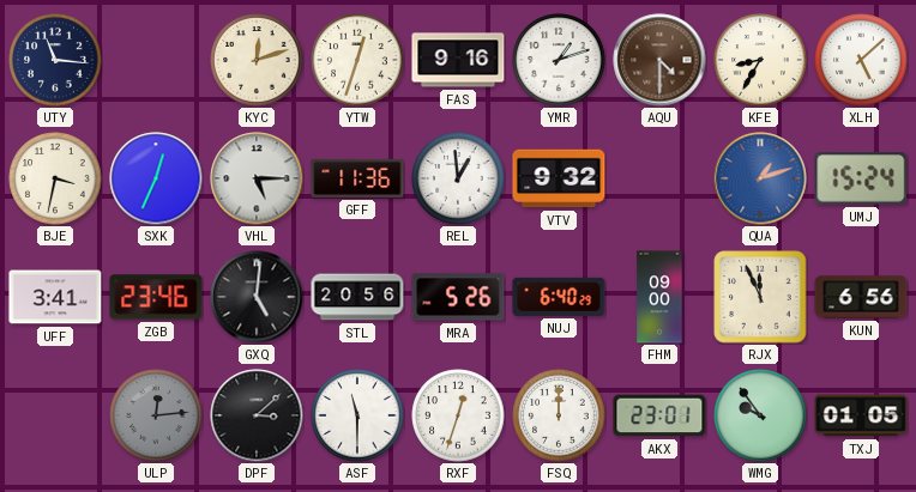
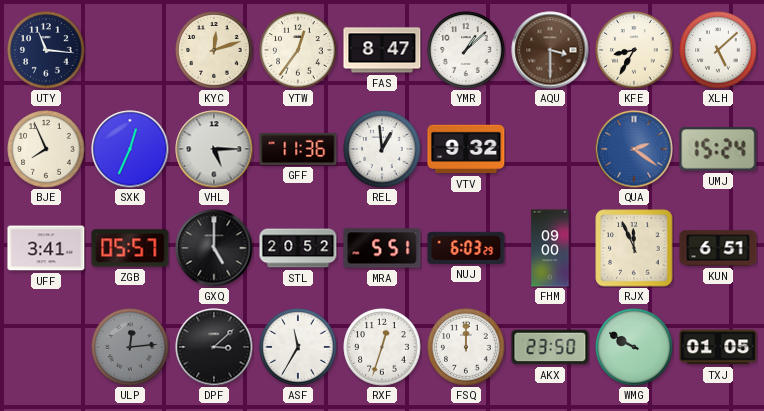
YTW: 12:33 -> 12:36
FAS: 9:16 -> 8:47
YMR: 1:12 -> 1:08
AQU: 4:30 -> 3:30
BJE: 3:32 -> 7:56
QUA: 1:12 -> 2:21
ZGB: 23:46 -> 05:57
GXQ: 5:01 -> 5:00
STL: 20:56 -> 20:52
MRA: 5:26 -> 5:51
NUJ: 6:40 -> 6:03
KUN: 6:56 -> 6:51
ASF: 11:30 -> 11:35
AKX: 23:01 -> 23:50
WMG: 9:54 -> 9:50
